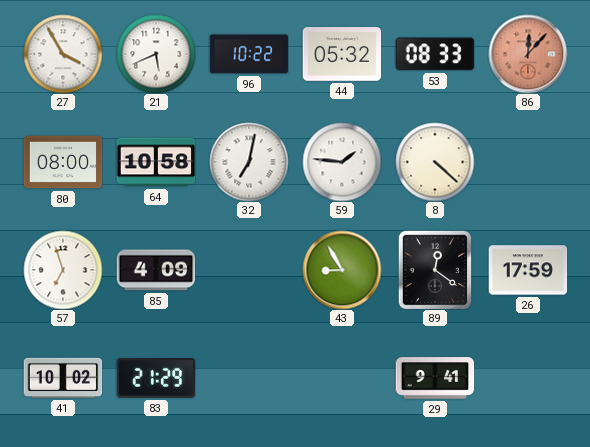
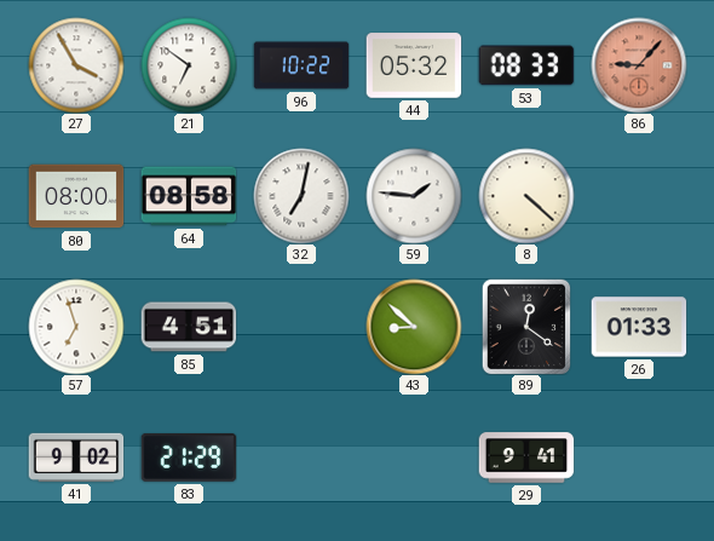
21: 5:41 -> 6:51
86: 12:07 -> 9:07
64: 10:58 -> 08:58
85: 4:09 -> 4:51
43: 8:55 -> 8:52
26: 17:59 -> 01:33
41: 10:02 -> 9:02
